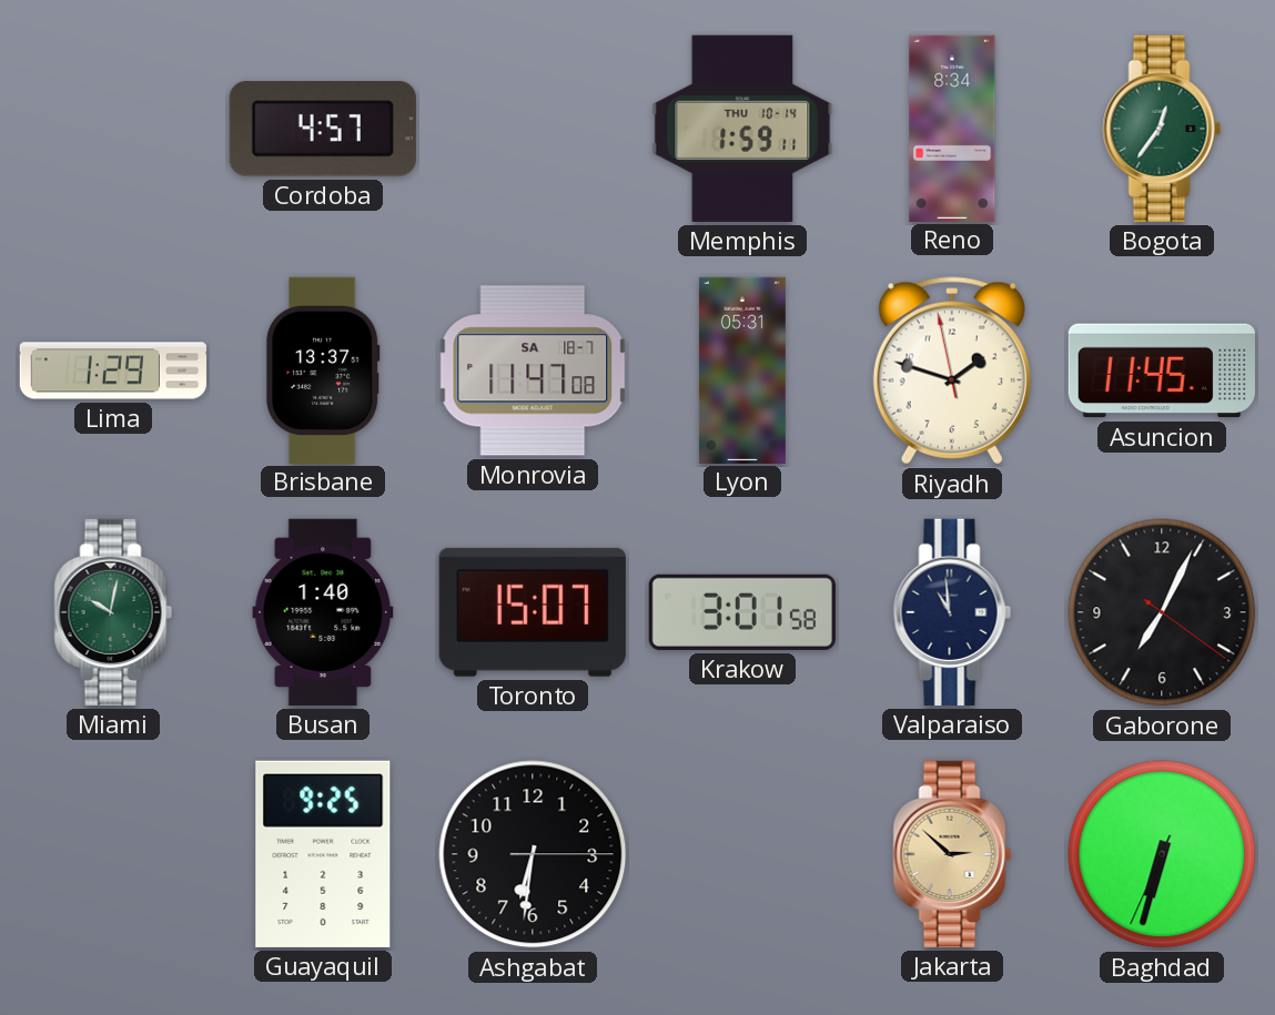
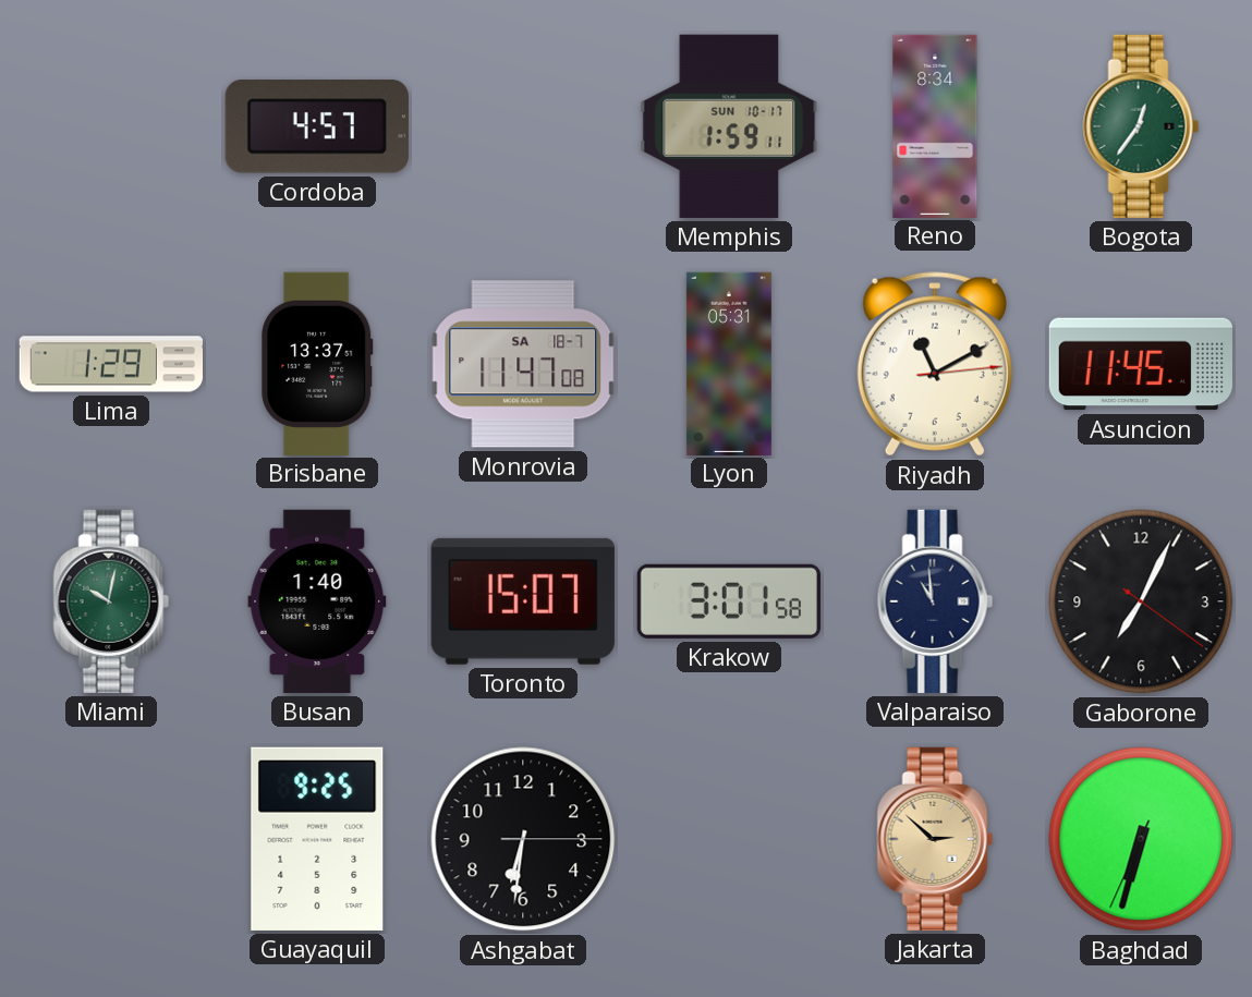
Memphis date: THU 10-14 -> SUN 10-17
Riyadh: 1:47 -> 11:10
